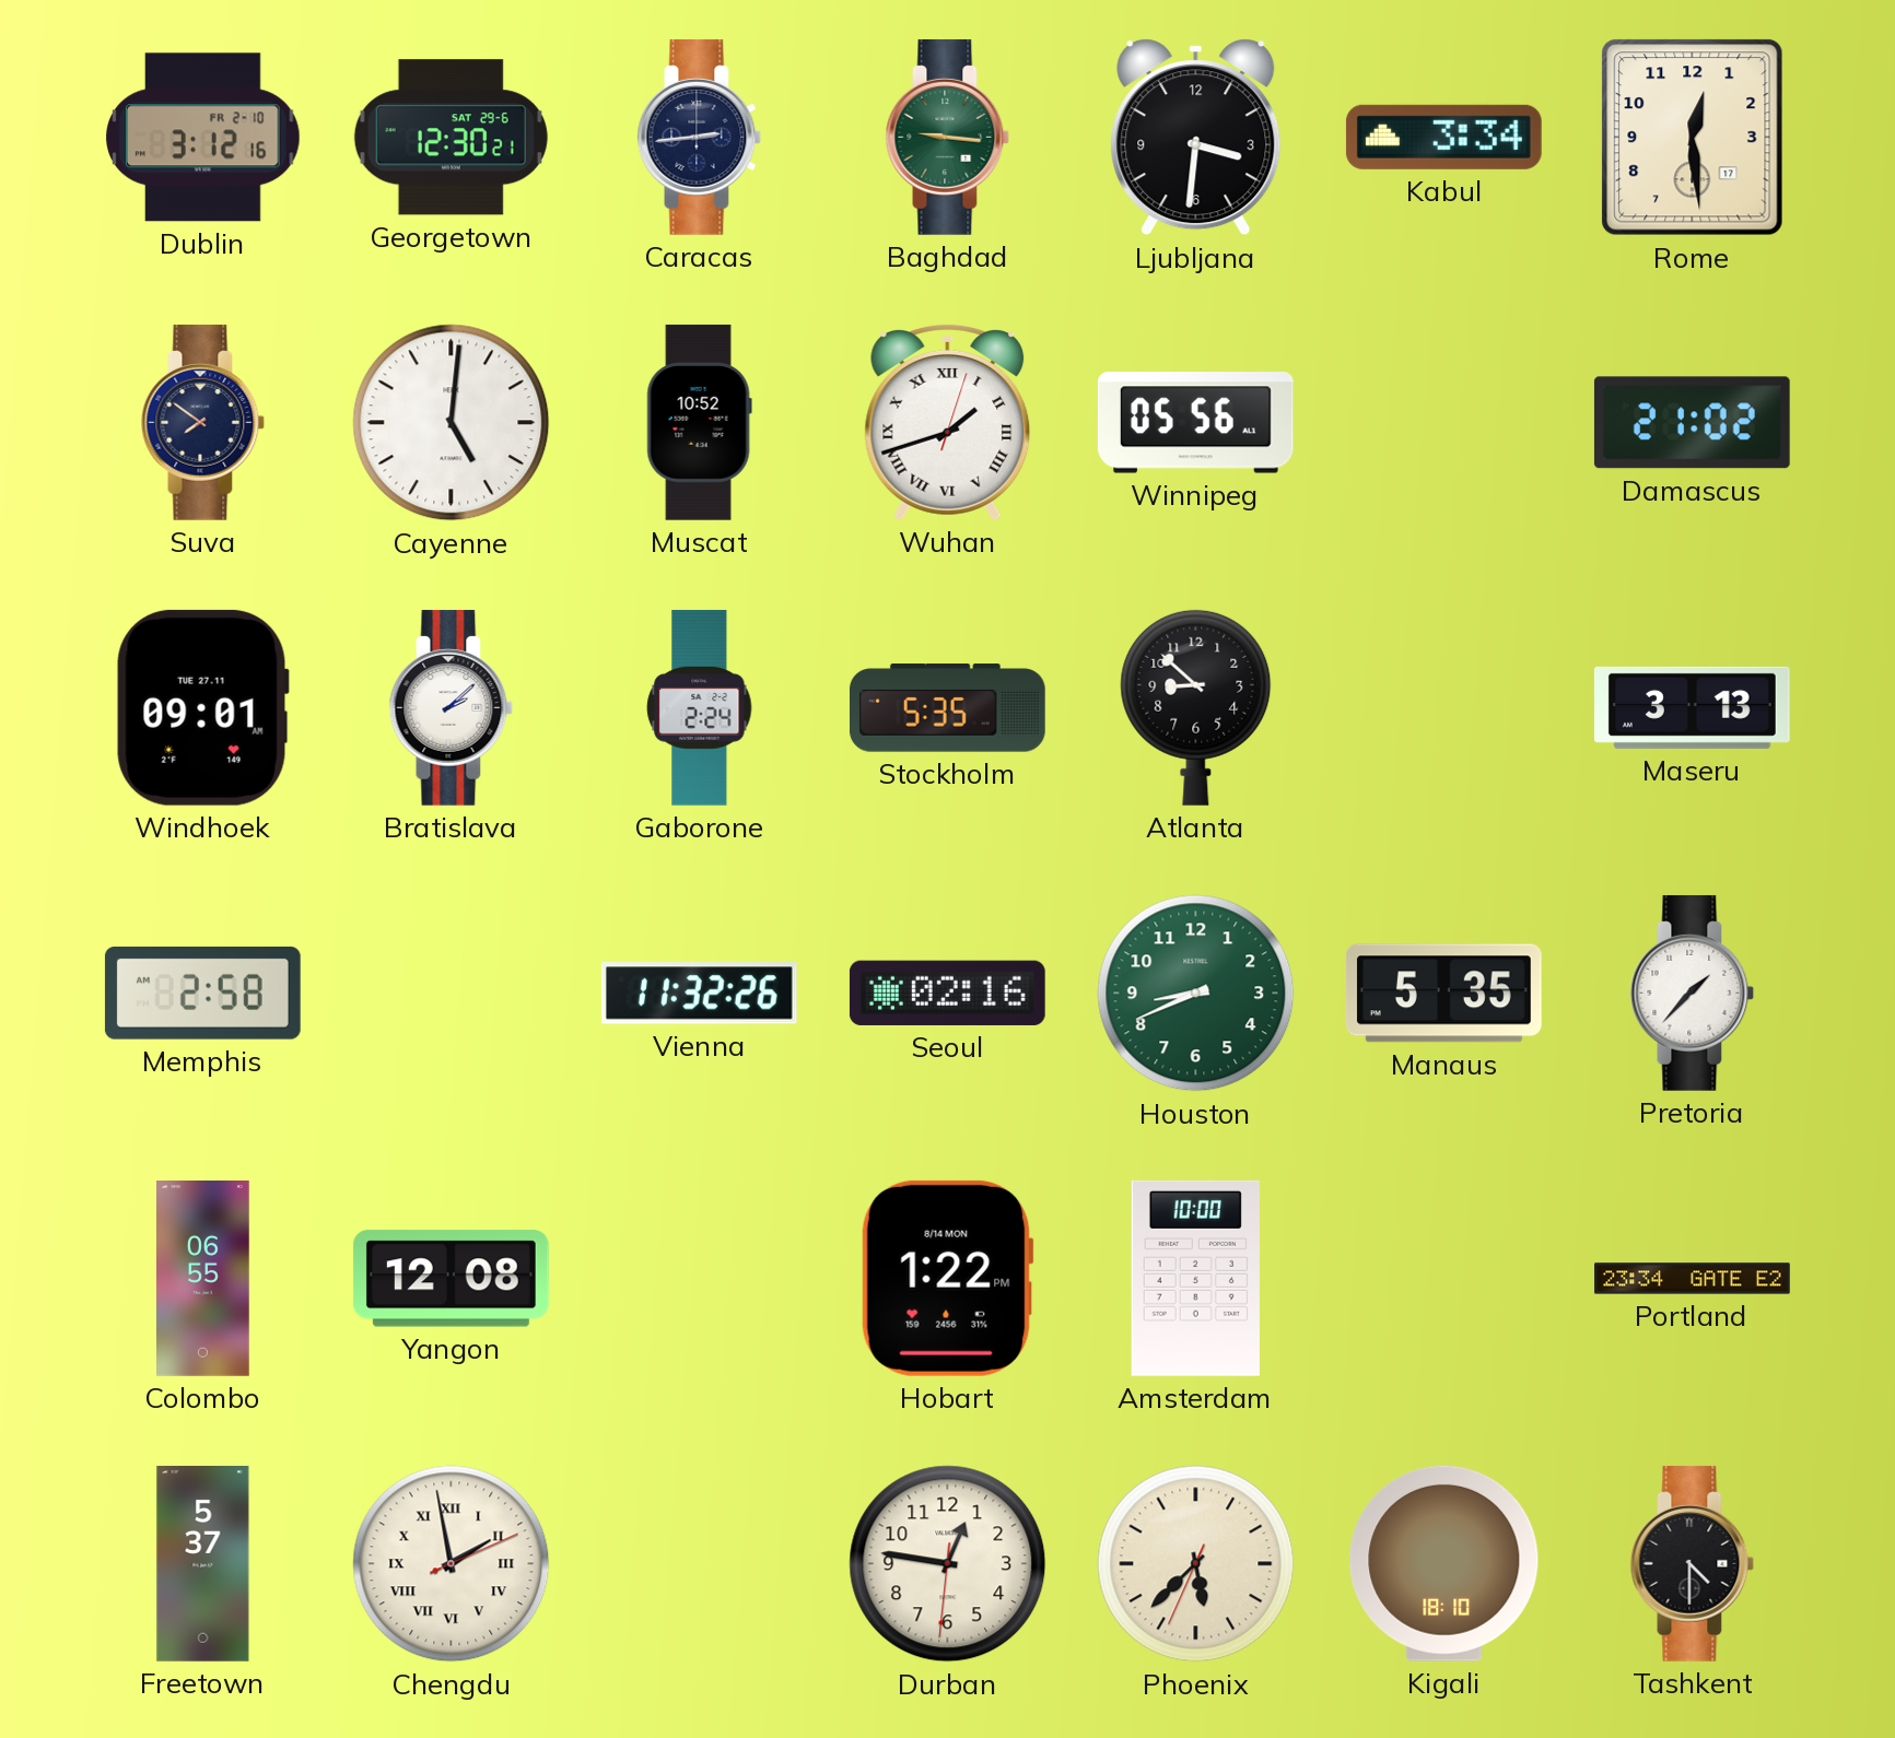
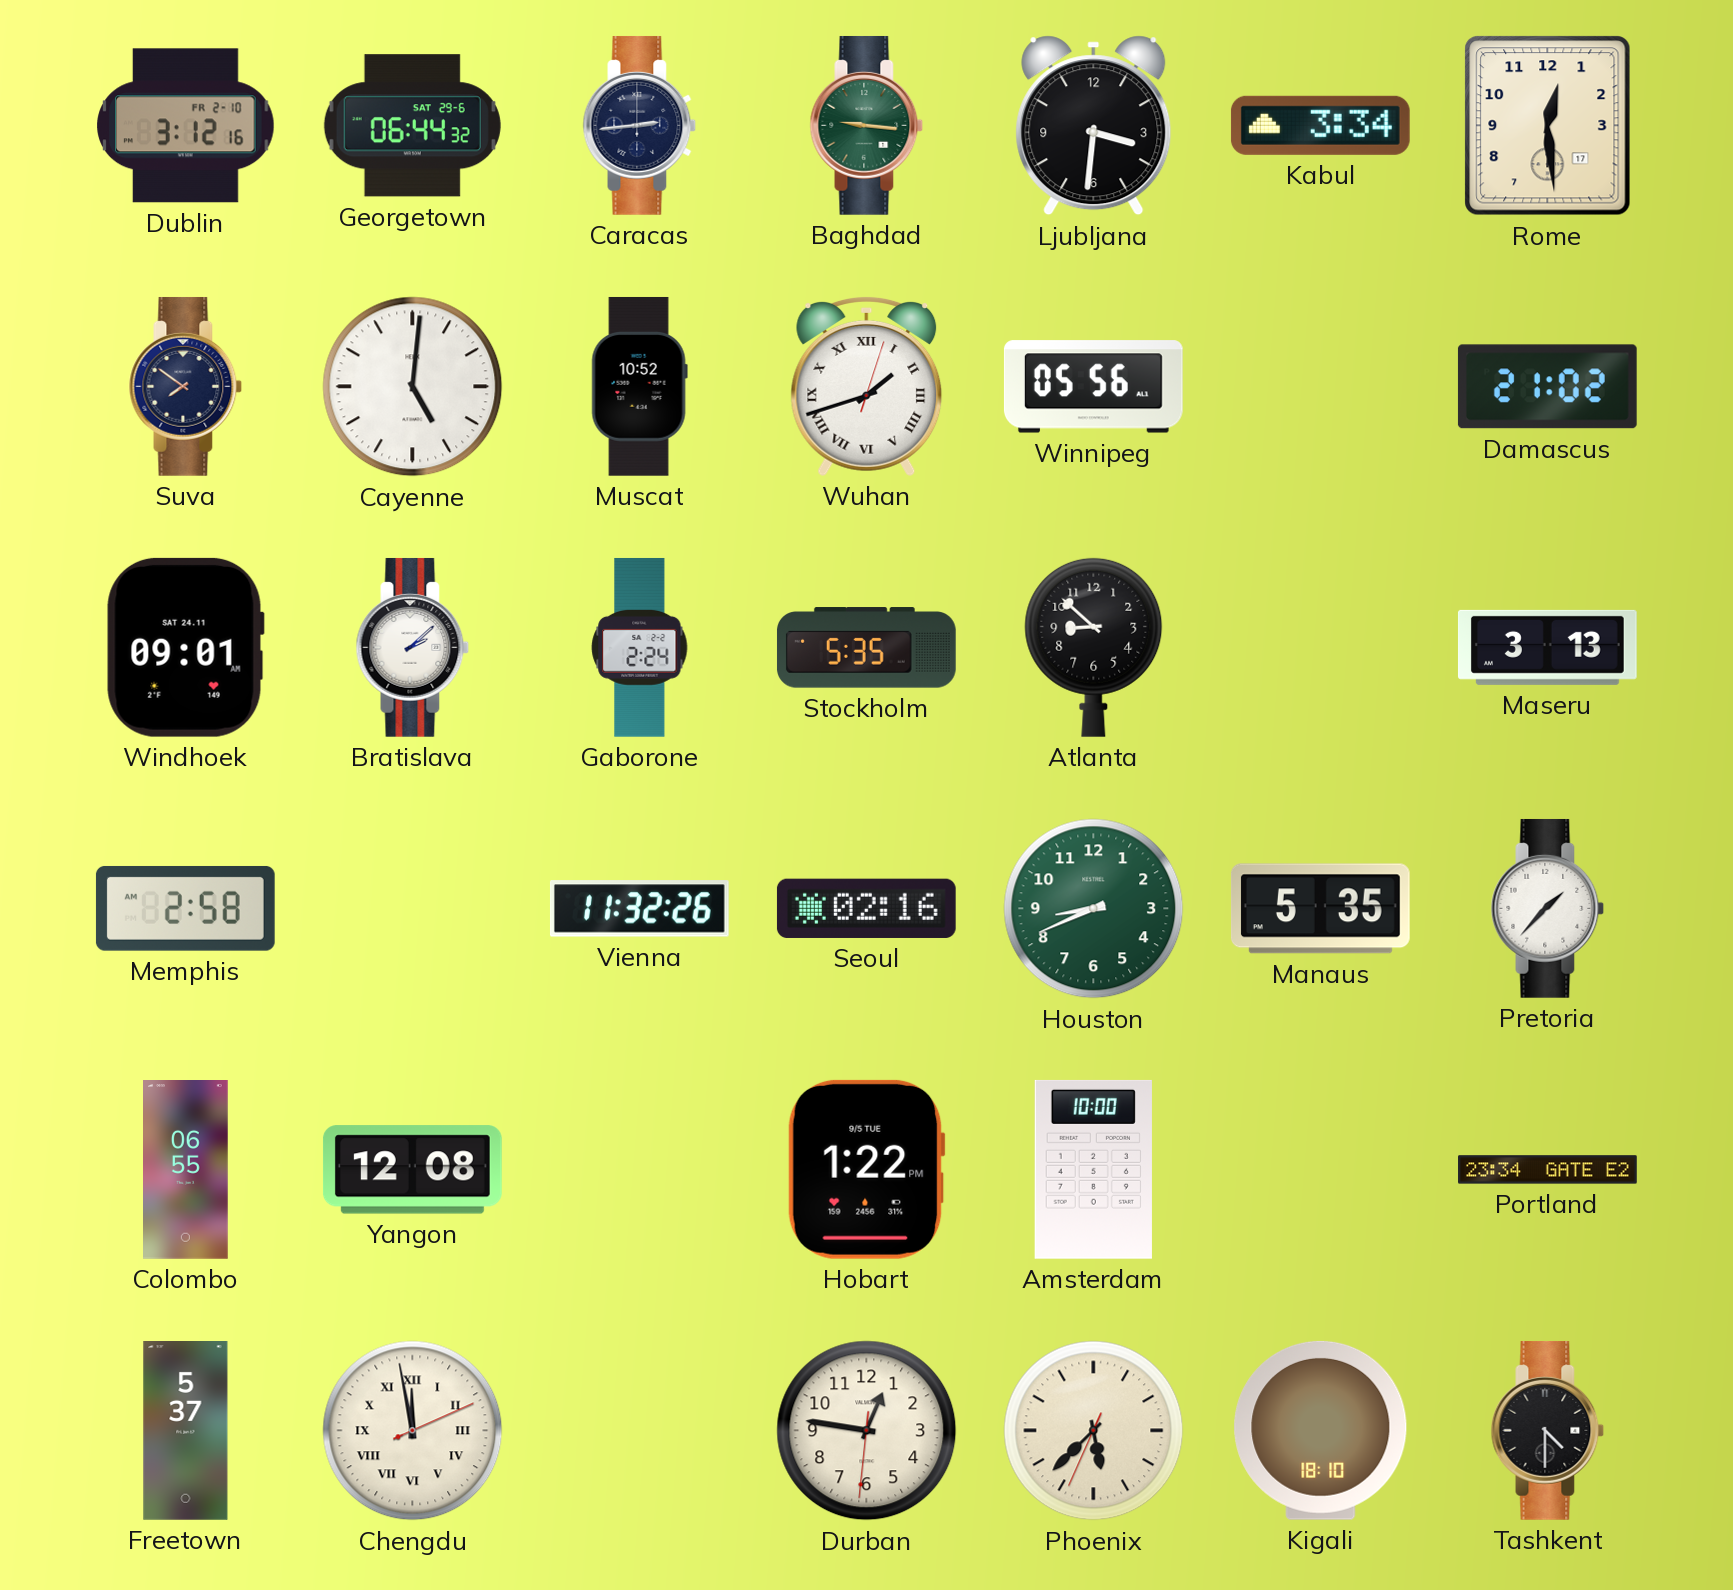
Georgetown: 12:30 -> 06:44
Windhoek date: TUE 27.11 -> SAT 24.11
Hobart date: 8/14 MON -> 9/5 TUE
Chengdu: 1:58 -> 11:58
